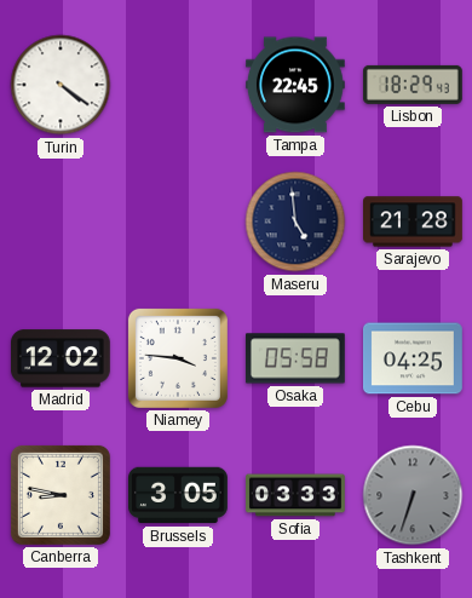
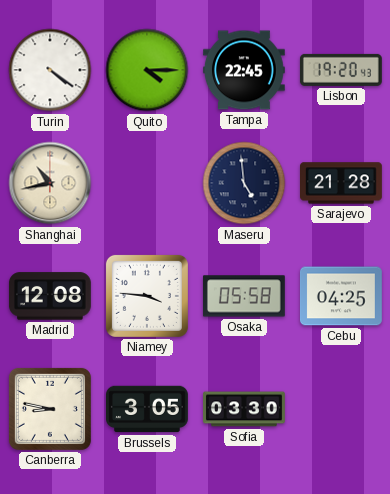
Quito: none -> 4:15
Lisbon: 18:29 -> 19:20
Shanghai: none -> 10:43
Madrid: 12:02 -> 12:08
Sofia: 03:33 -> 03:30
Tashkent: 6:33 -> none
